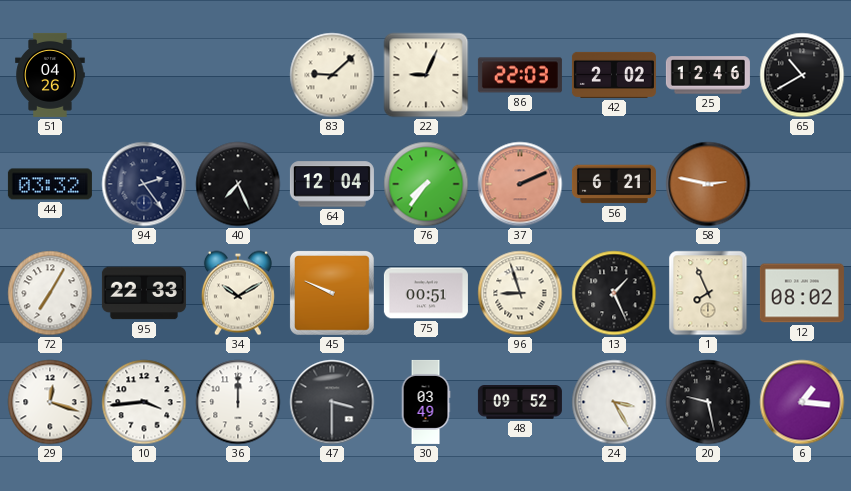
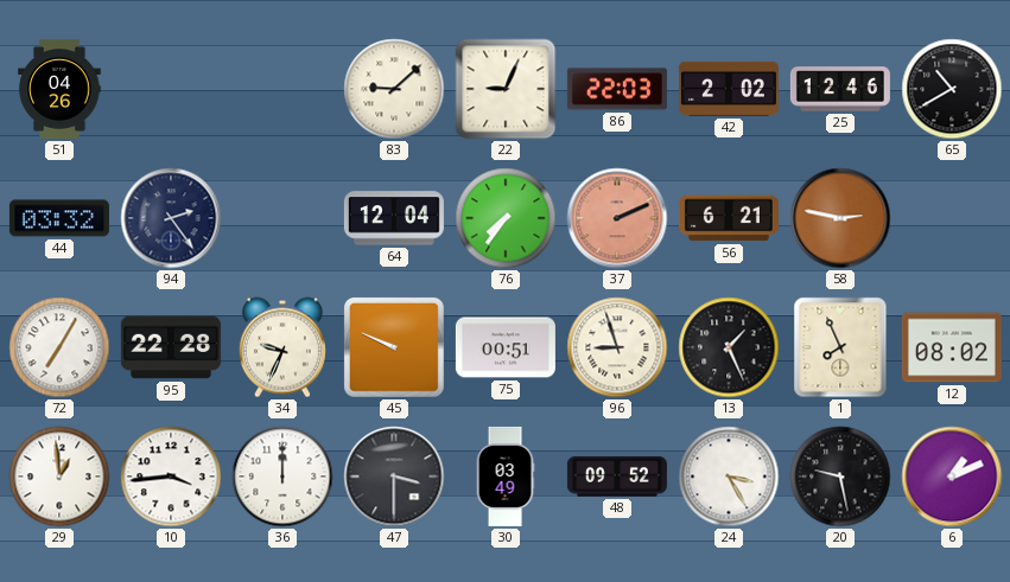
40: 7:26 -> none
95: 22:33 -> 22:28
34: 10:10 -> 9:34
29: 12:18 -> 12:59
6: 1:16 -> 1:11
